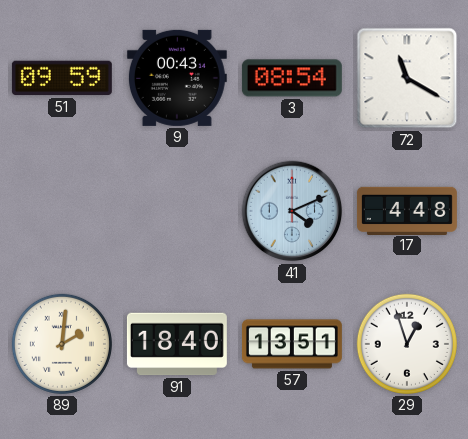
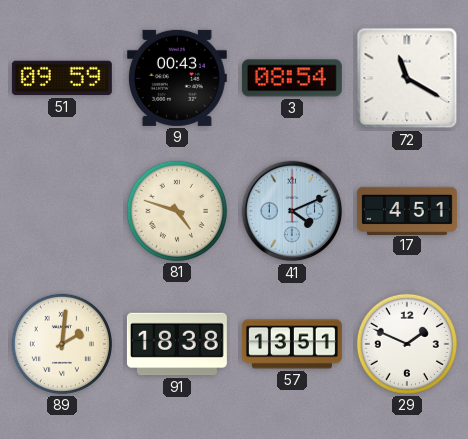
81: none -> 4:48
17: 4:48 -> 4:51
91: 18:40 -> 18:38
29: 12:57 -> 1:49
